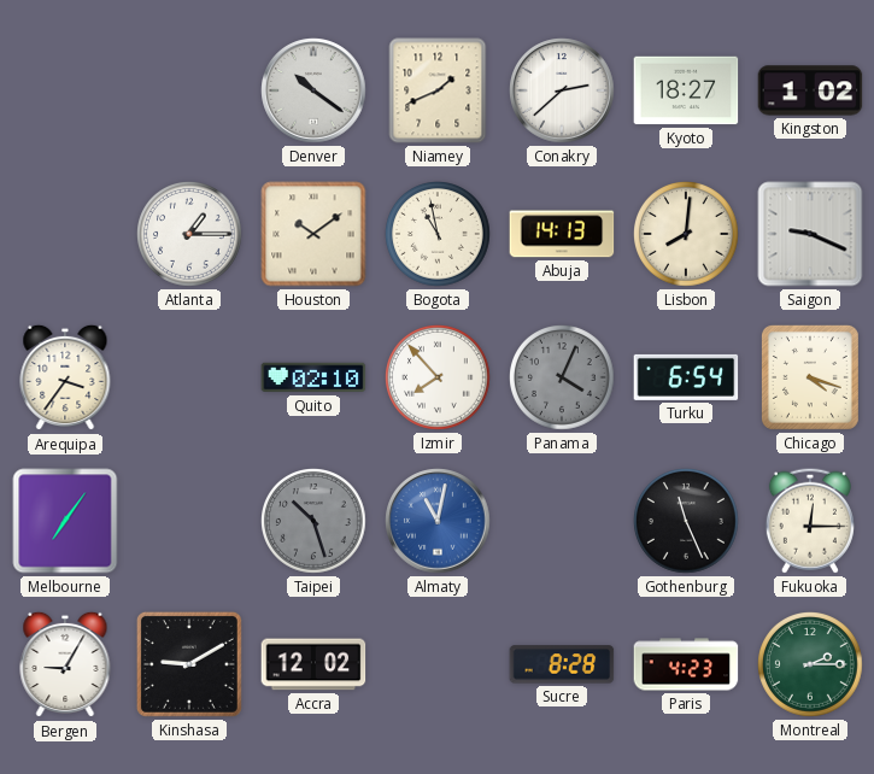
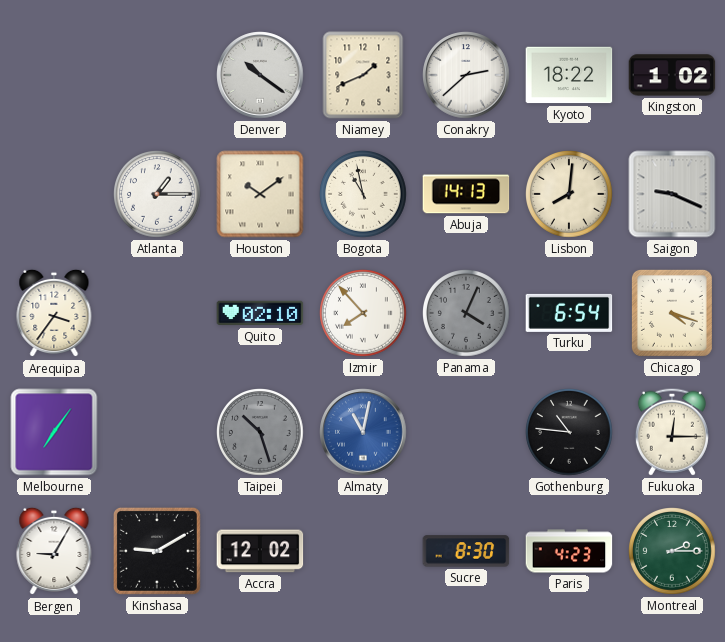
Kyoto: 18:27 -> 18:22
Gothenburg: 11:26 -> 10:46
Sucre: 8:28 -> 8:30
